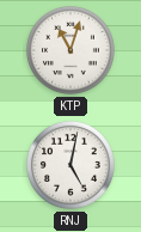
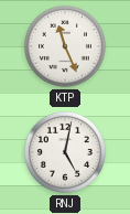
KTP: 11:03 -> 11:26
